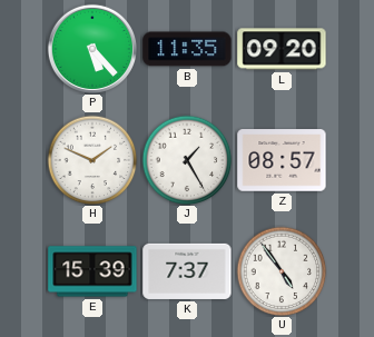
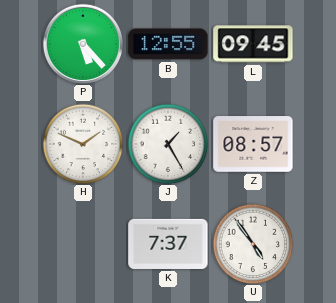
B: 11:35 -> 12:55
L: 09:20 -> 09:45
E: 15:39 -> none
